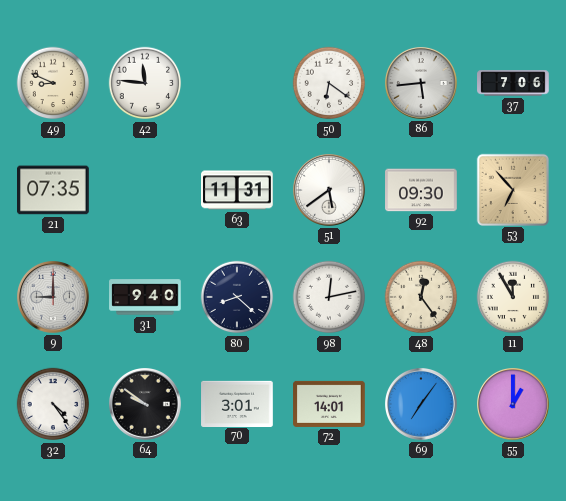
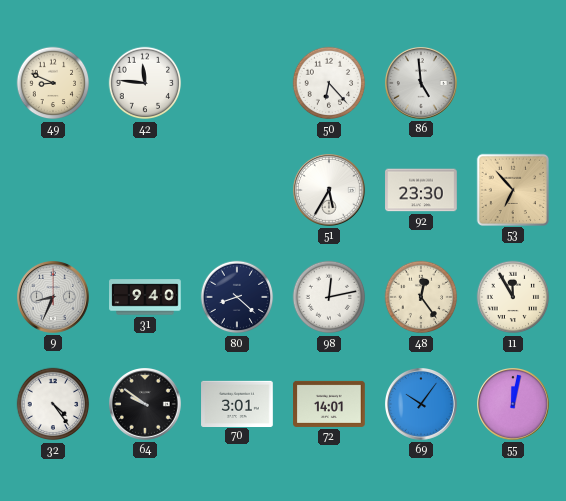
50: 6:21 -> 6:23
86: 5:44 -> 4:59
37: 7:06 -> none
21: 07:35 -> none
63: 11:31 -> none
51: 5:39 -> 5:35
92: 09:30 -> 23:30
9: 9:00 -> 8:34
69: 7:06 -> 10:06
55: 1:00 -> 12:02
